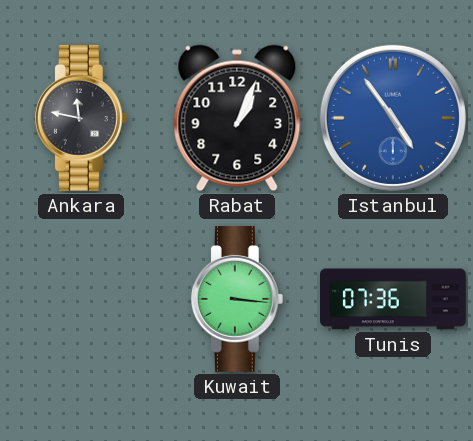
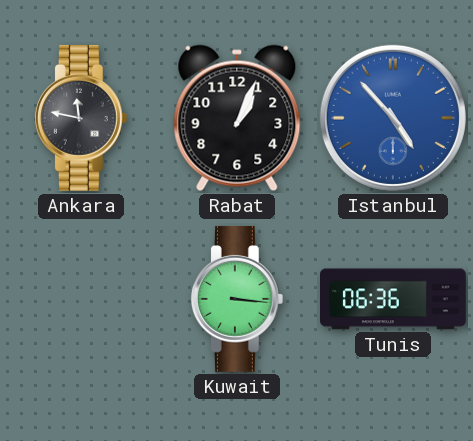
Istanbul: 4:54 -> 4:53
Tunis: 07:36 -> 06:36
